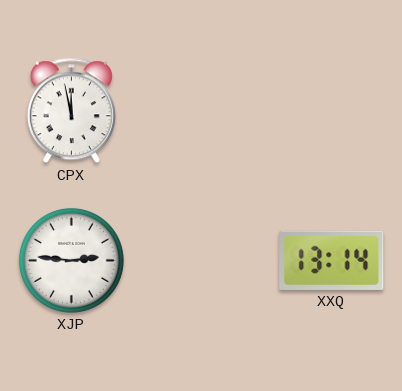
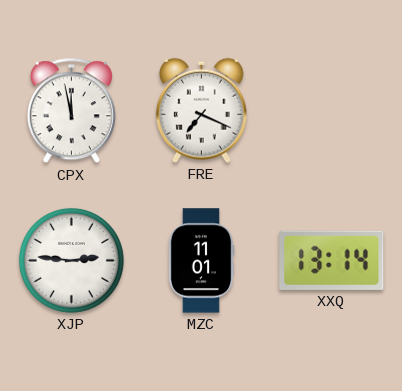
FRE: none -> 7:19
MZC: none -> 11:01
